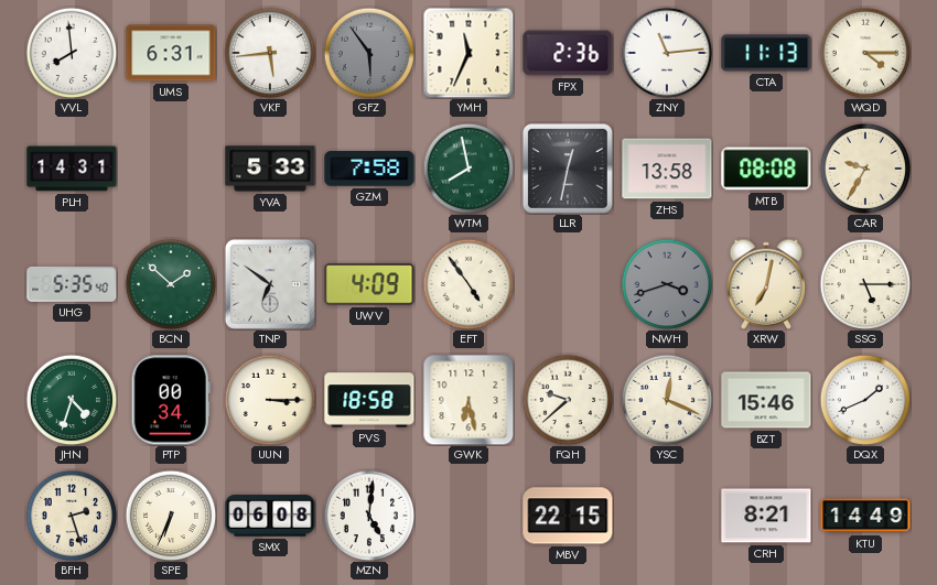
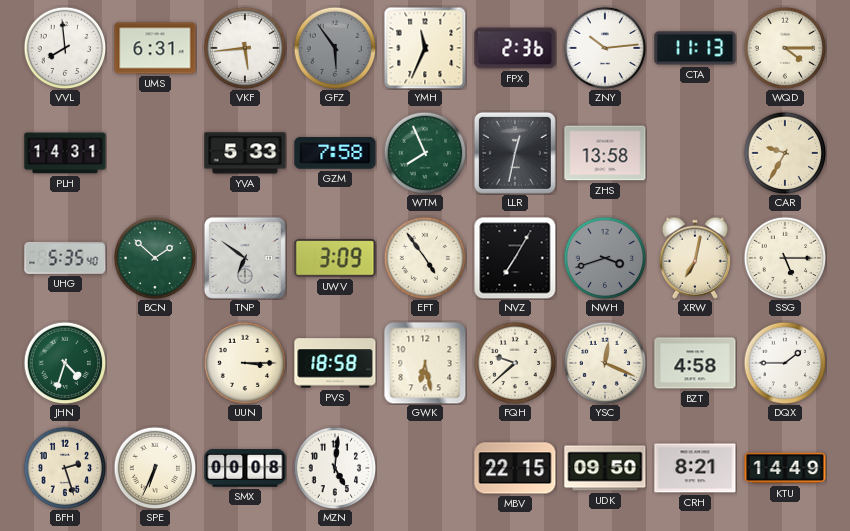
ZNY: 11:14 -> 10:14
WTM: 7:58 -> 7:56
MTB: 08:08 -> none
UWV: 4:09 -> 3:09
NVZ: none -> 7:05
PTP: 00:34 -> none
BZT: 15:46 -> 4:58
DQX: 1:41 -> 1:45
SMX: 06:08 -> 00:08
UDK: none -> 09:50
